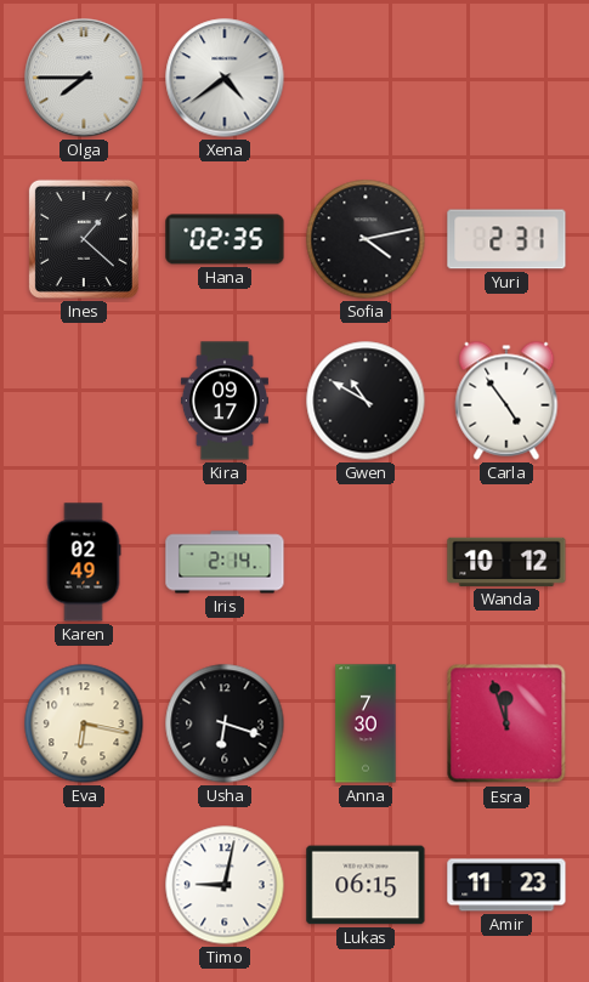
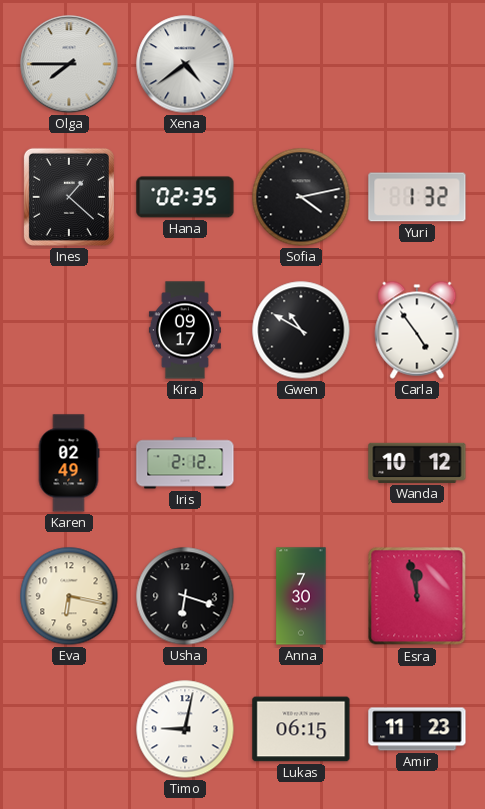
Yuri: 2:31 -> 1:32
Iris: 2:14 -> 2:12
Esra: 11:57 -> 11:58
